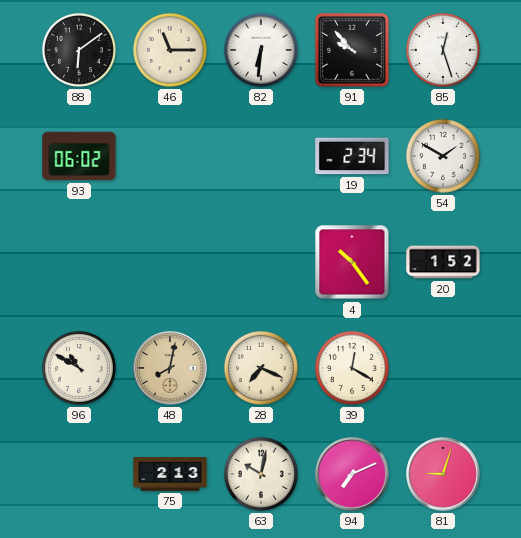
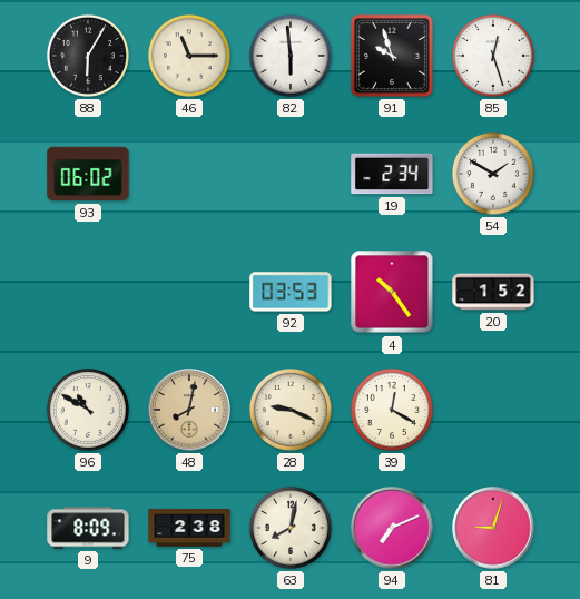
88: 6:09 -> 6:05
82: 6:31 -> 5:59
91: 9:53 -> 9:57
92: none -> 03:53
28: 7:19 -> 9:19
9: none -> 8:09
75: 2:13 -> 2:38
63: 10:02 -> 8:02
